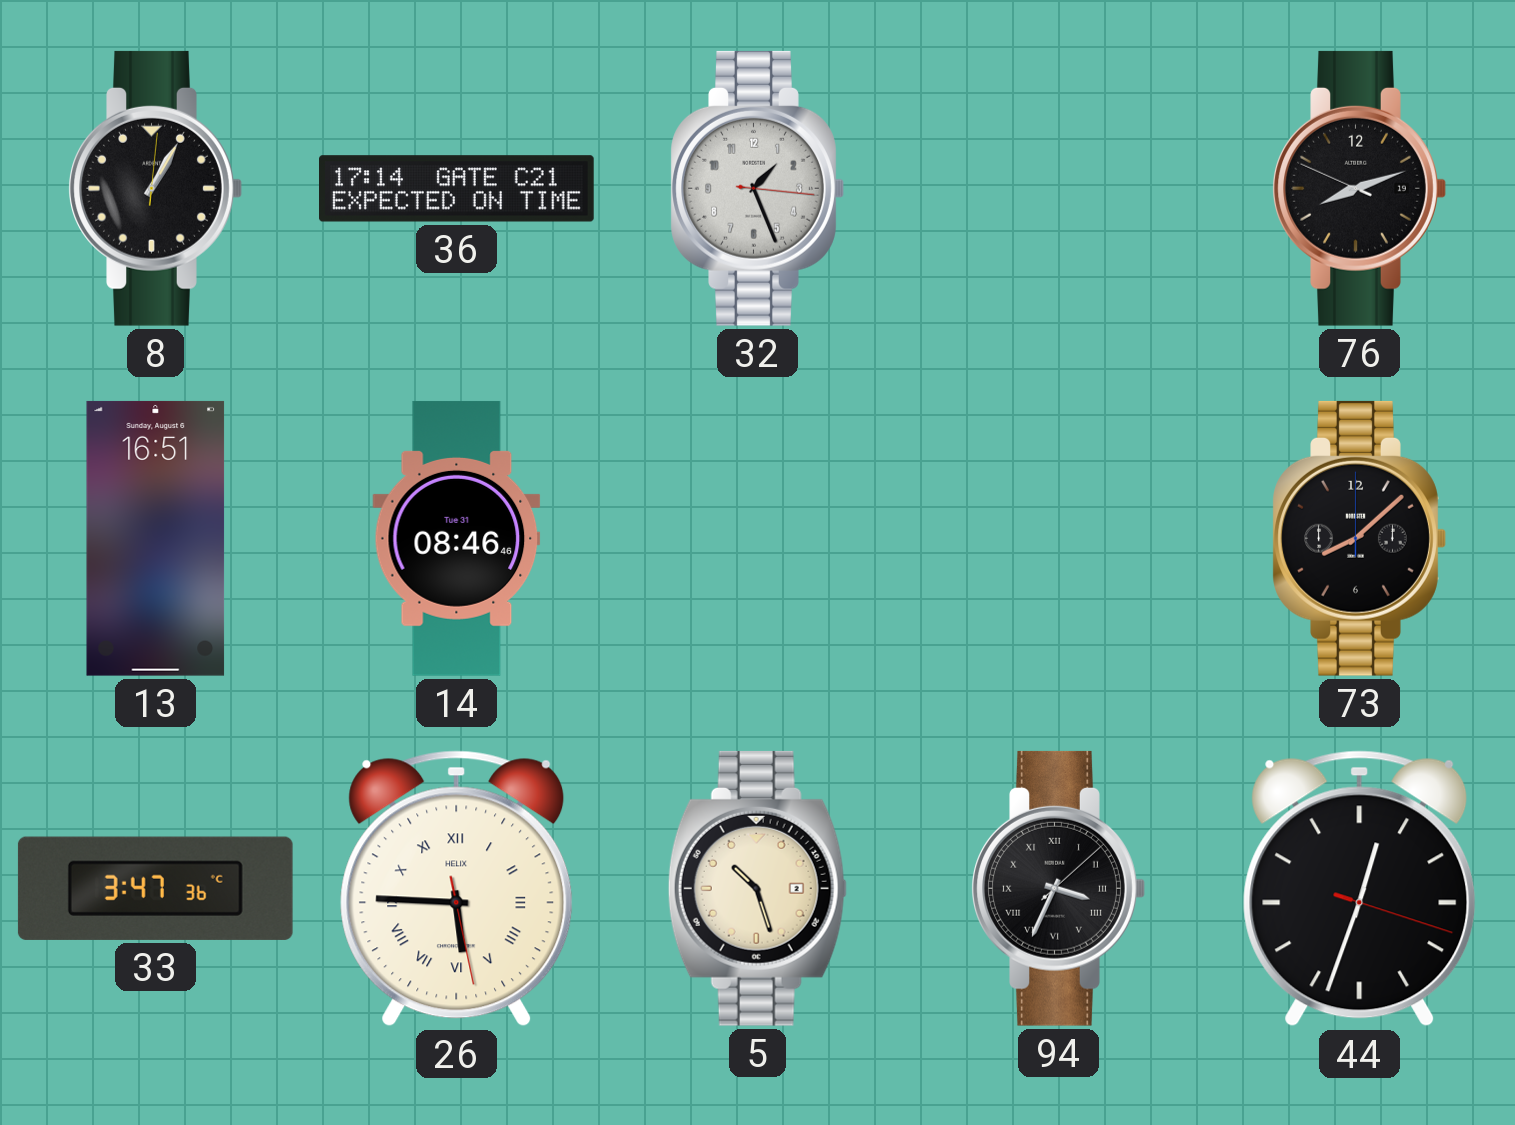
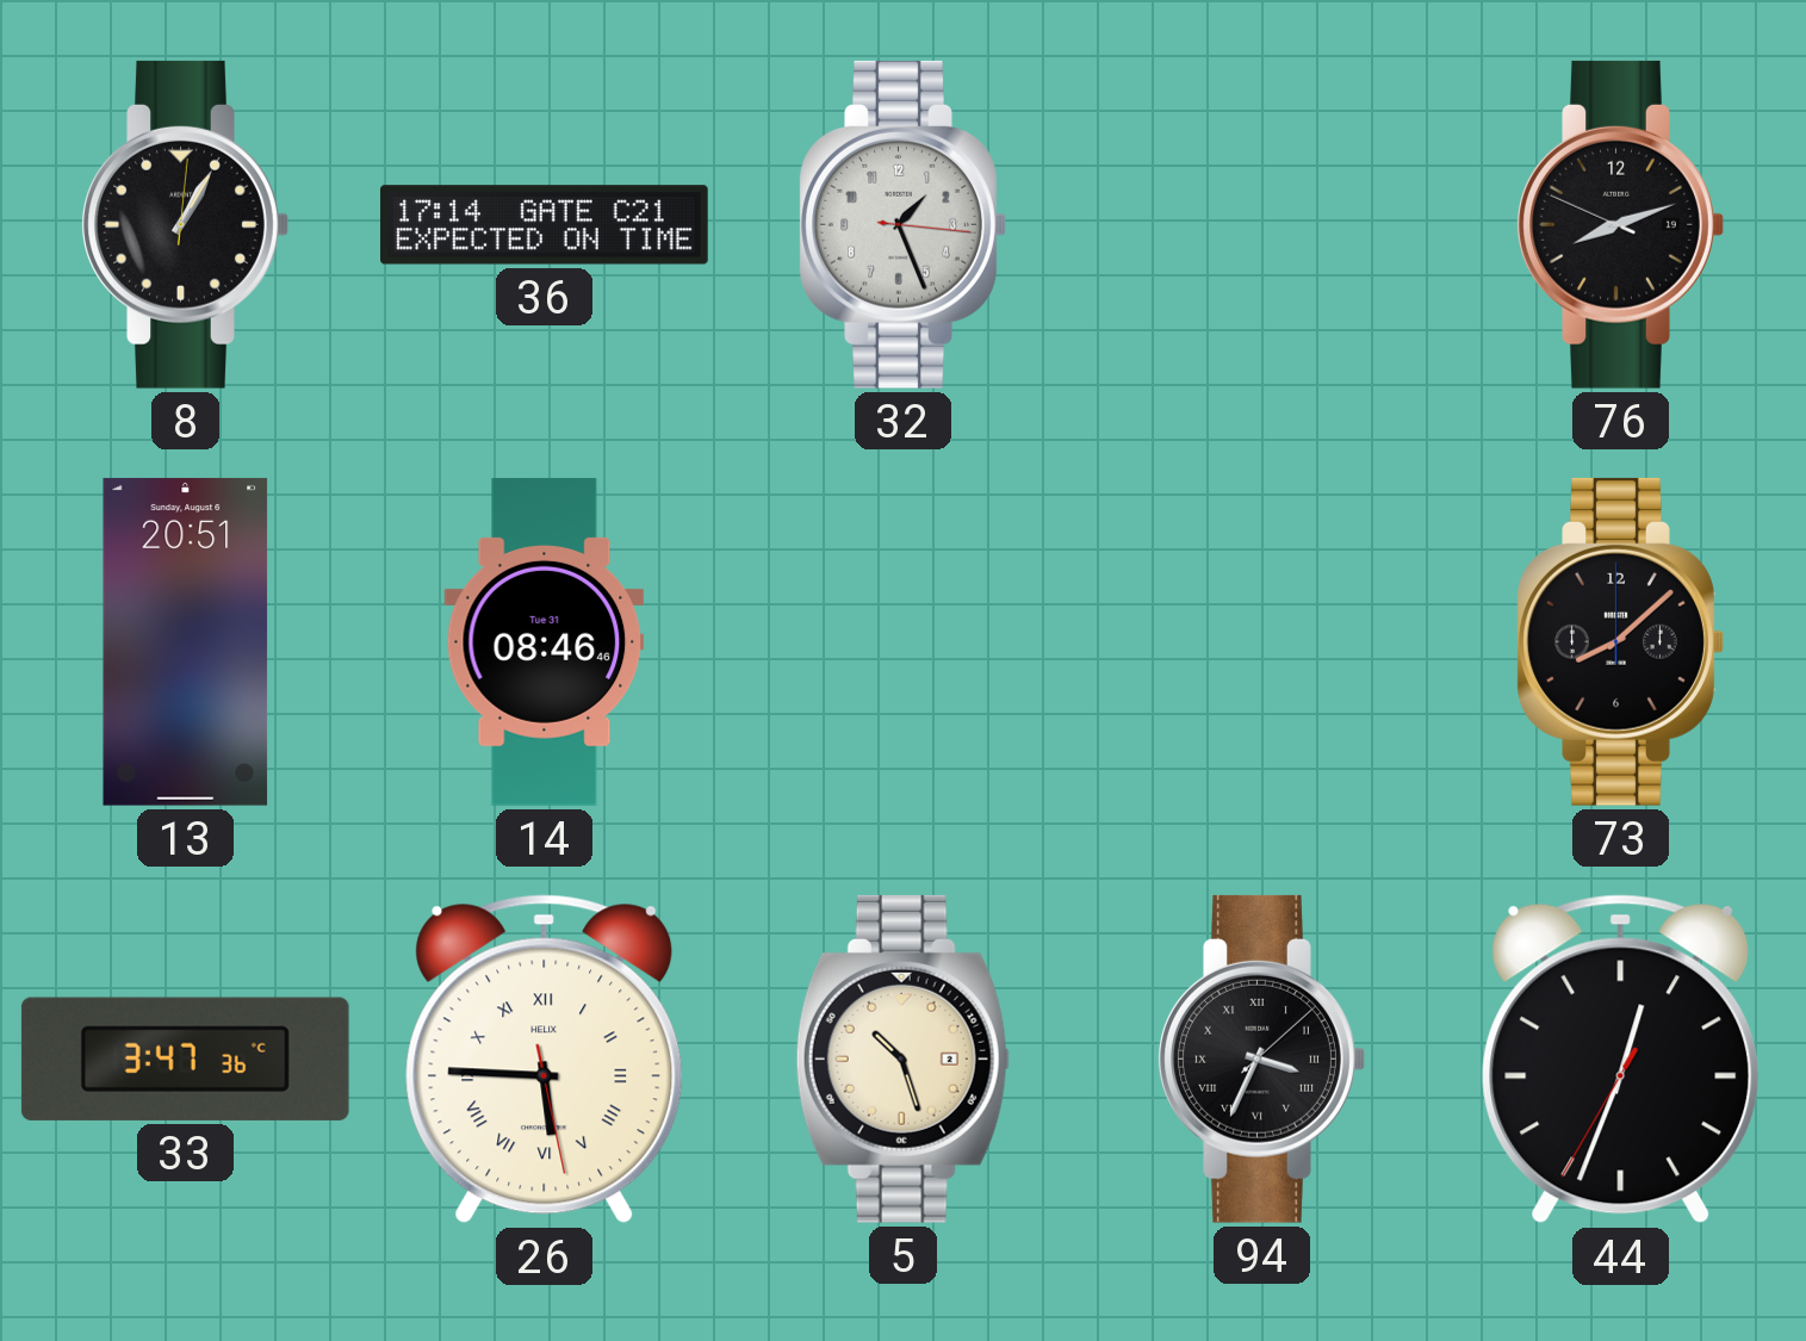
13: 16:51 -> 20:51
44: 12:33:18 -> 12:33:35
